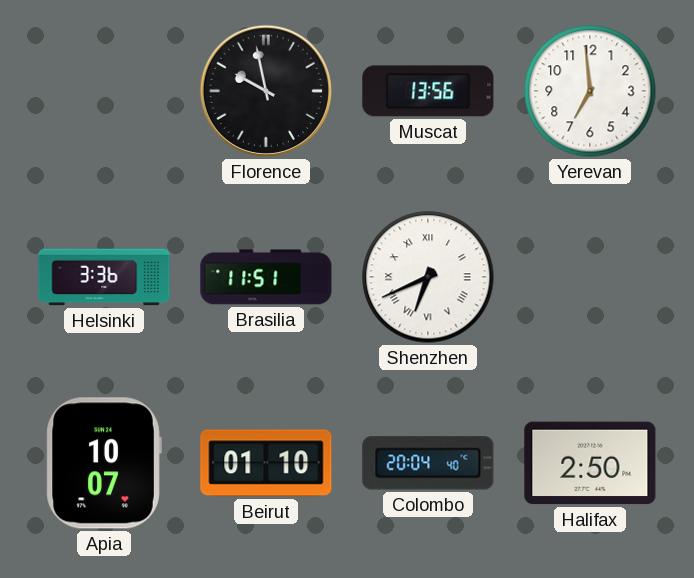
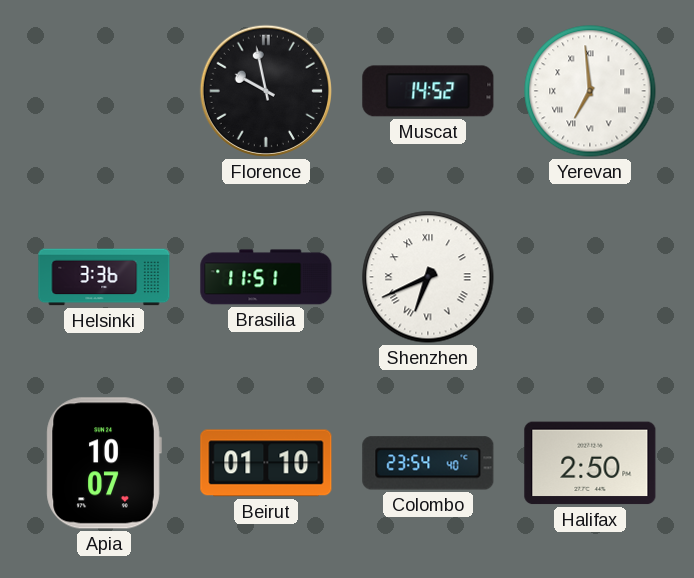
Muscat: 13:56 -> 14:52
Yerevan numerals: Arabic -> Roman
Colombo: 20:04 -> 23:54
